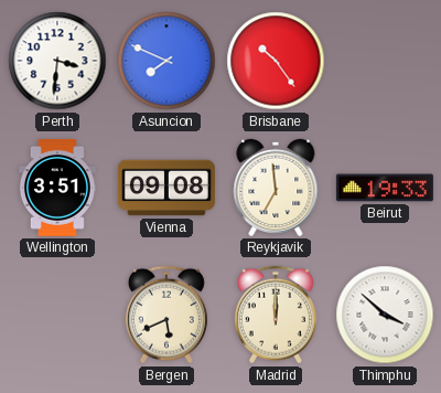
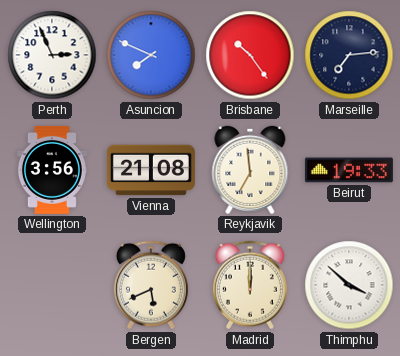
Perth: 3:31 -> 2:56
Marseille: none -> 7:14
Wellington: 3:51 -> 3:56
Vienna: 09:08 -> 21:08
